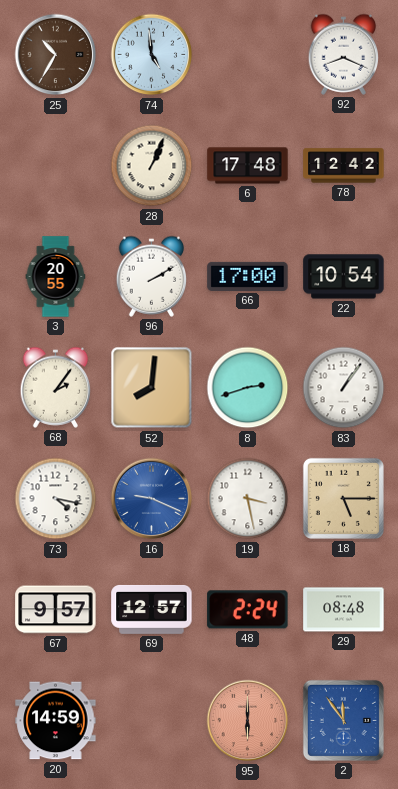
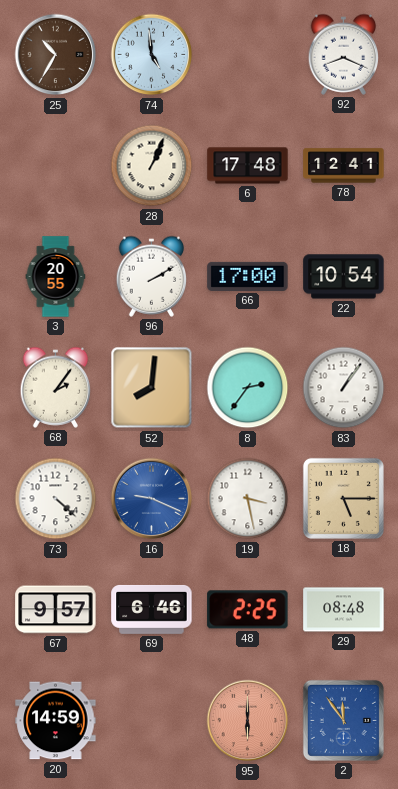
78: 12:42 -> 12:41
8: 2:42 -> 2:36
73: 4:17 -> 4:22
69: 12:57 -> 6:46
48: 2:24 -> 2:25
